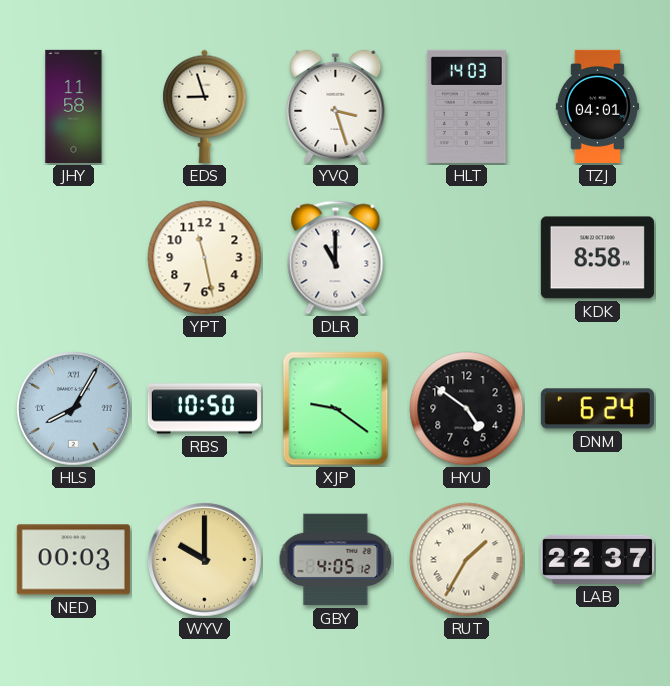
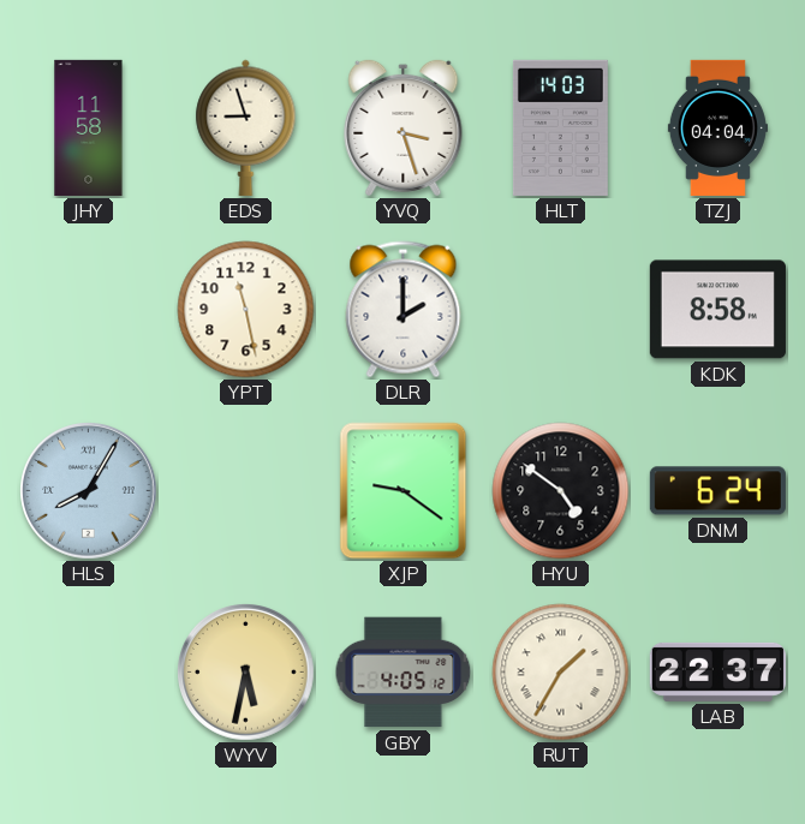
TZJ: 04:01 -> 04:04
DLR: 11:00 -> 2:00
RBS: 10:50 -> none
NED: 00:03 -> none
WYV: 10:00 -> 5:32
